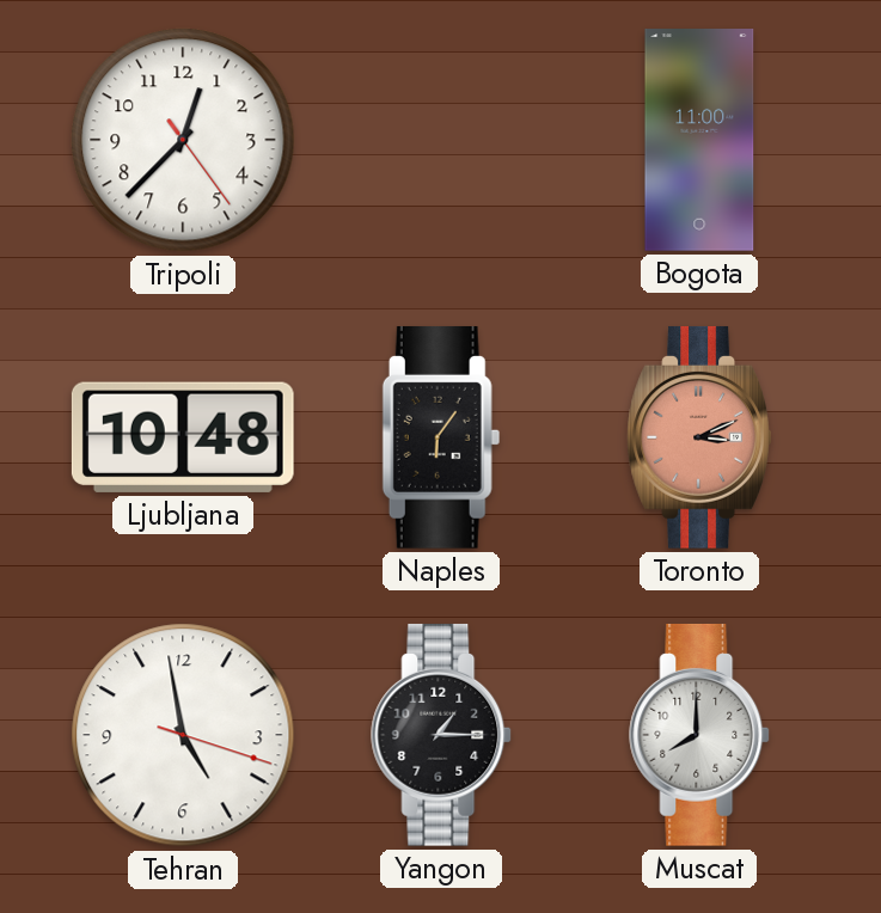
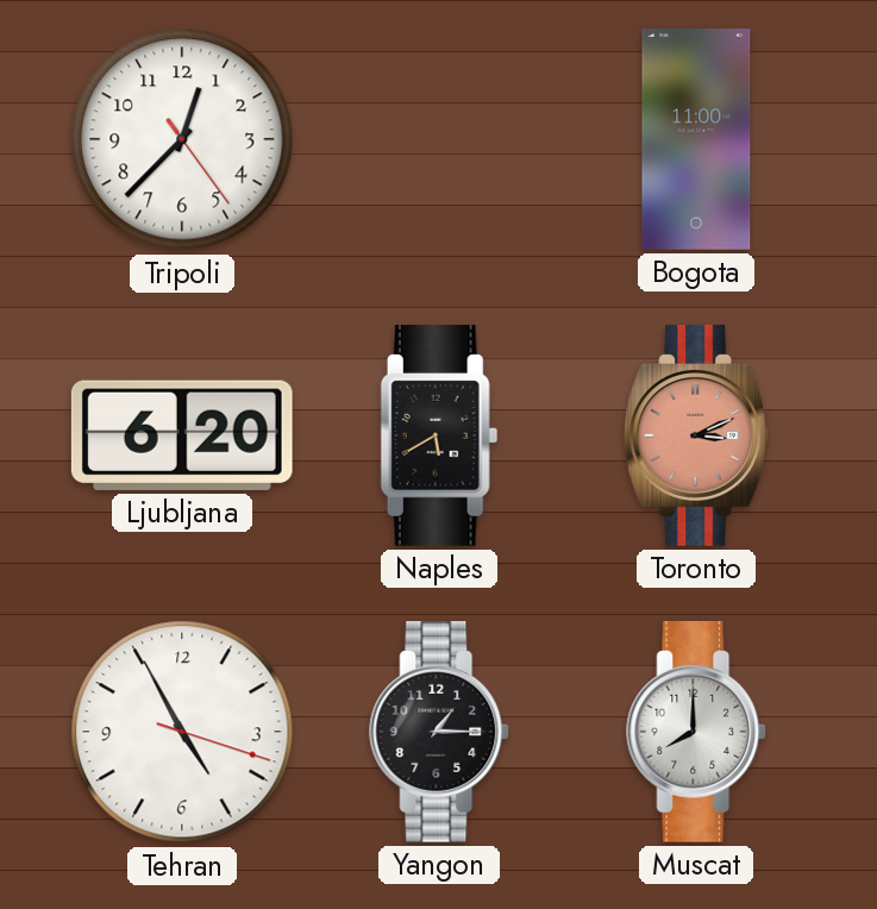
Ljubljana: 10:48 -> 6:20
Naples: 6:06 -> 5:40
Tehran: 4:58 -> 4:55
